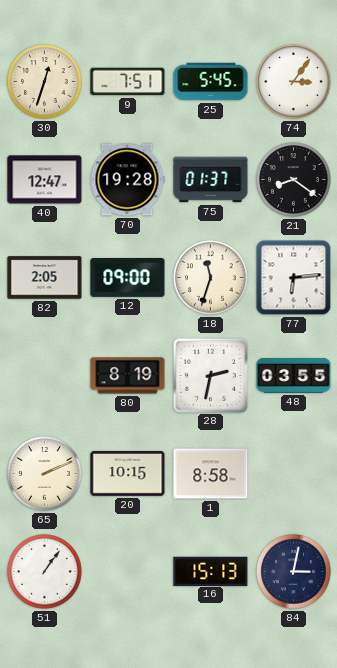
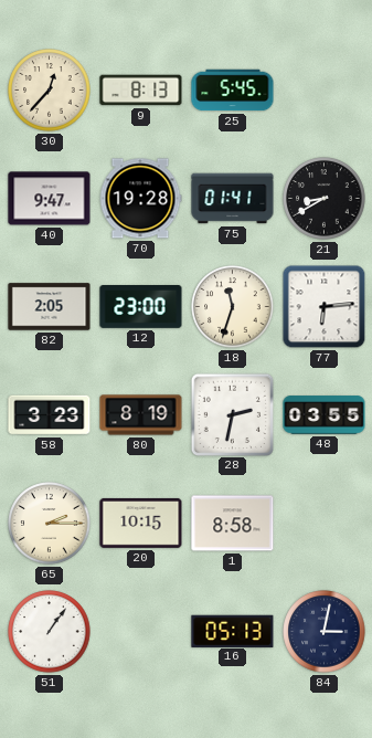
30: 12:33 -> 12:37
9: 7:51 -> 8:13
74: 3:06 -> none
40: 12:47 -> 9:47
75: 01:37 -> 01:41
21: 8:21 -> 8:40
12: 09:00 -> 23:00
58: none -> 3:23
65: 2:11 -> 2:15
16: 15:13 -> 05:13
